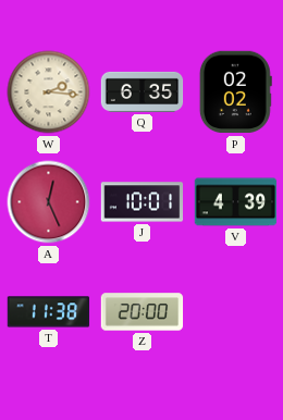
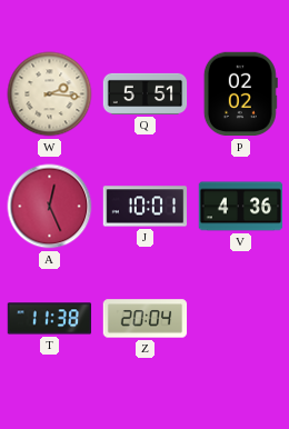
Q: 6:35 -> 5:51
V: 4:39 -> 4:36
Z: 20:00 -> 20:04
